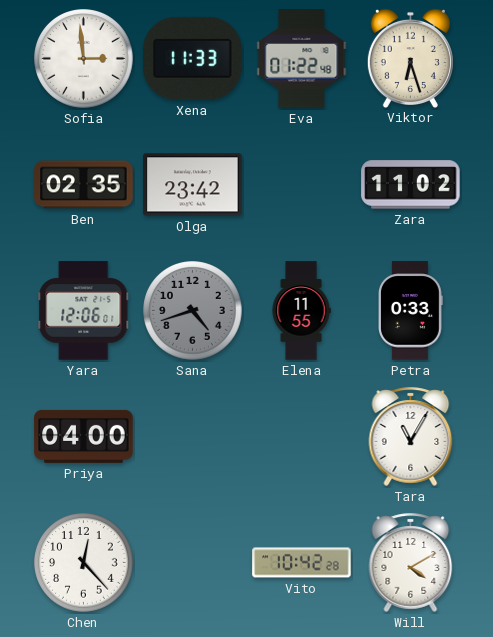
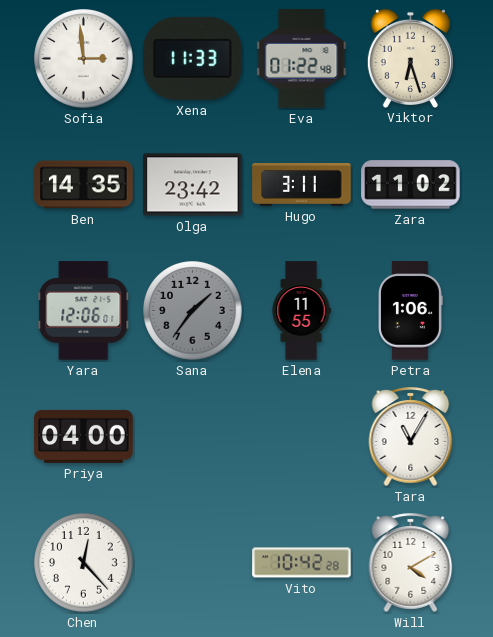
Ben: 02:35 -> 14:35
Hugo: none -> 3:11
Sana: 4:42 -> 1:36
Petra: 0:33 -> 1:06
